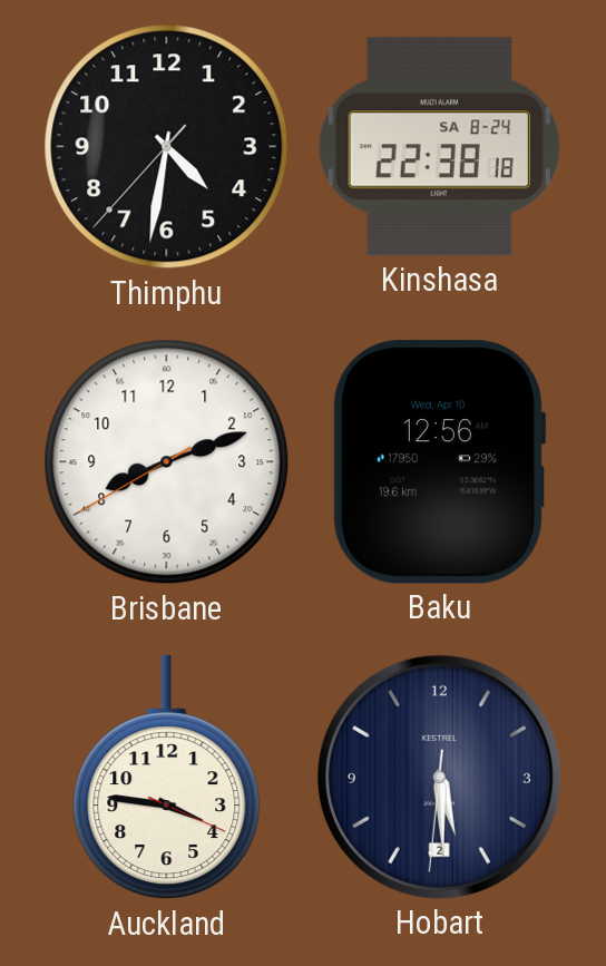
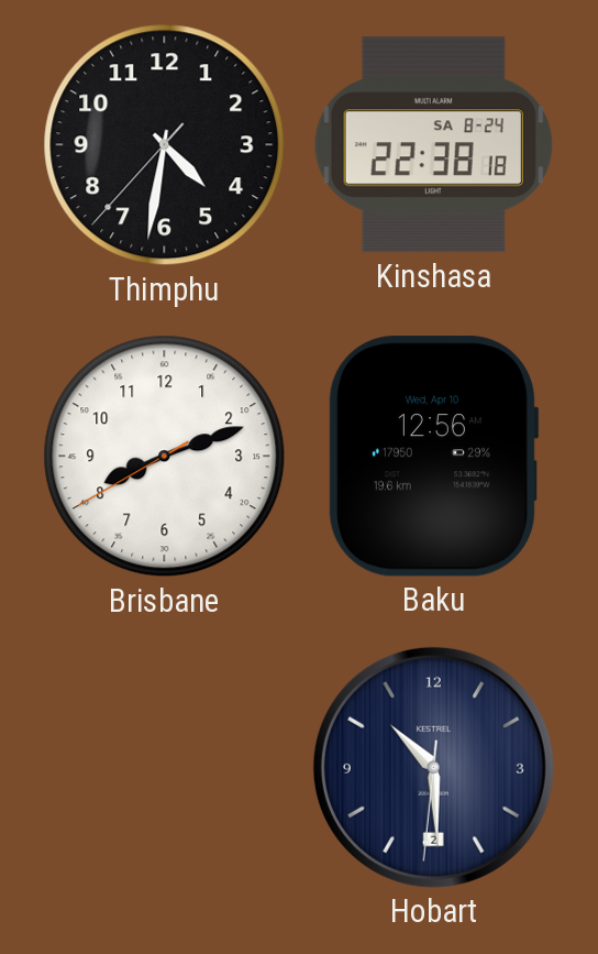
Auckland: 3:46 -> none
Hobart: 5:29 -> 10:29
